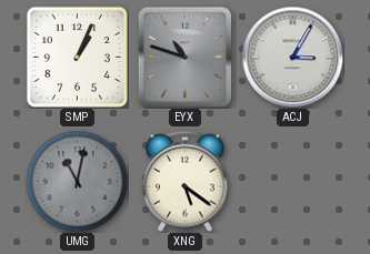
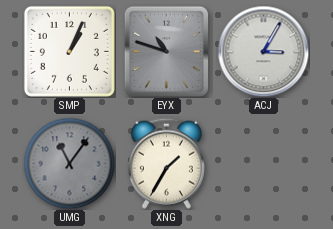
UMG: 11:02 -> 11:06
XNG: 5:21 -> 1:35
